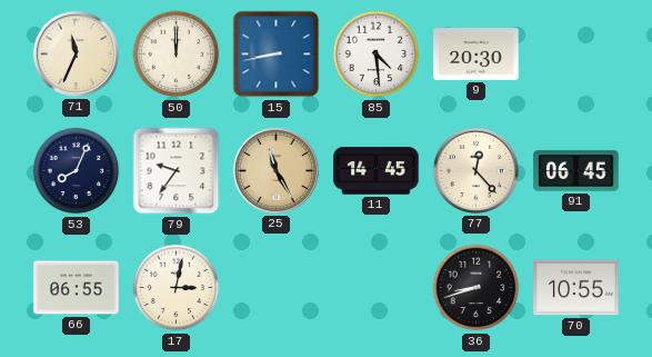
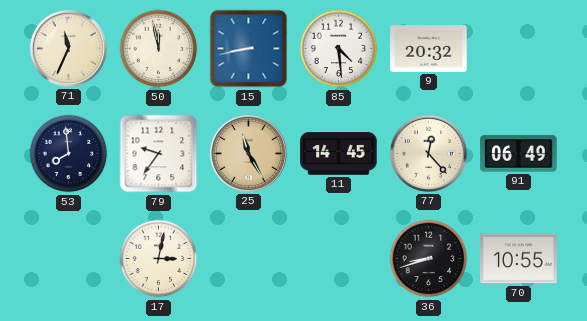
50: 12:00 -> 11:58
9: 20:30 -> 20:32
53: 8:04 -> 7:59
91: 06:45 -> 06:49
66: 06:55 -> none
